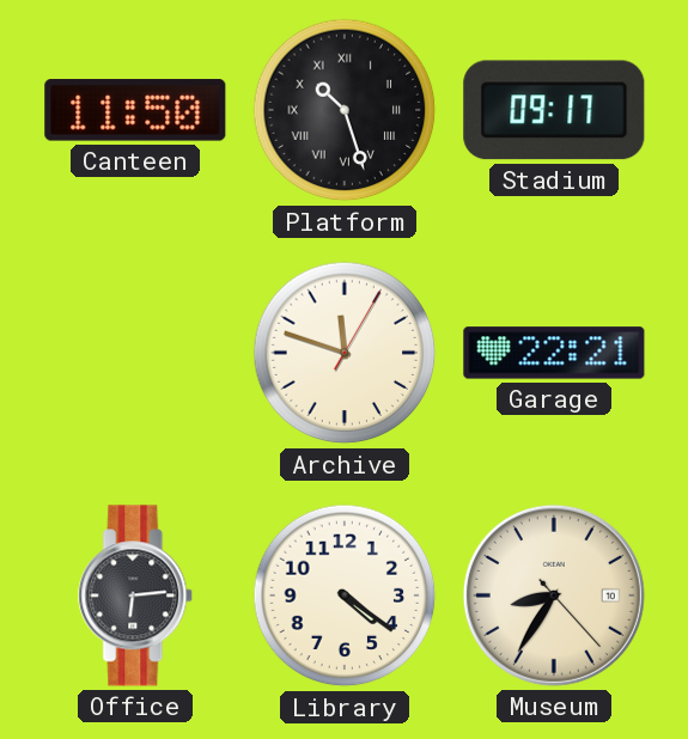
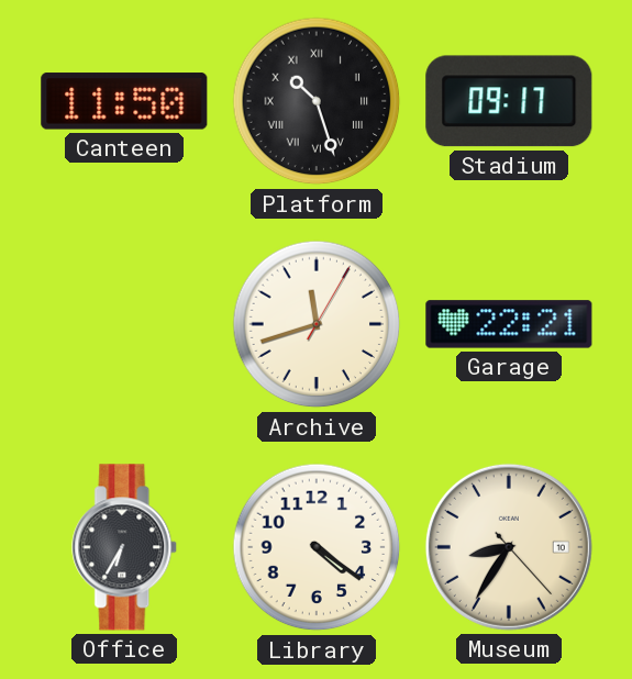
Archive: 11:48 -> 11:42
Office: 6:14 -> 6:35
